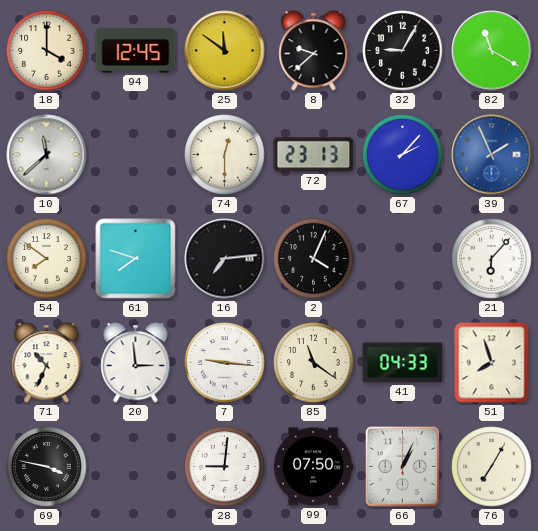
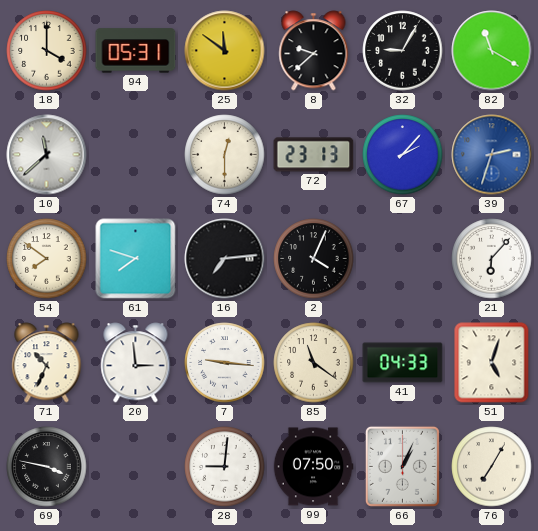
94: 12:45 -> 05:31
39: 1:56 -> 2:33
51: 7:57 -> 5:03
